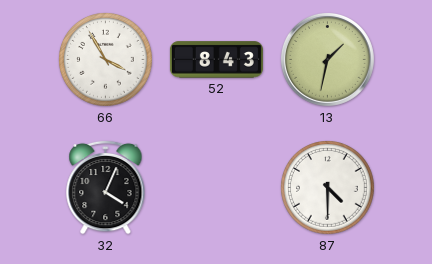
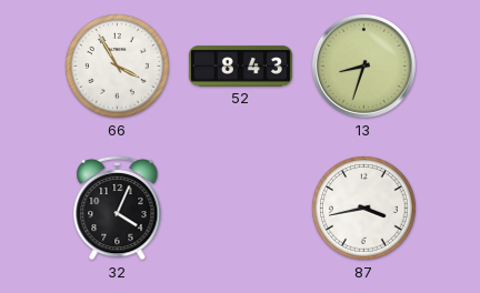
13: 1:32 -> 8:33
87: 4:30 -> 3:43
